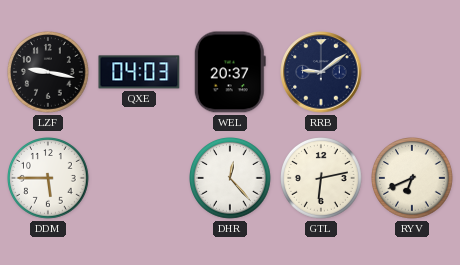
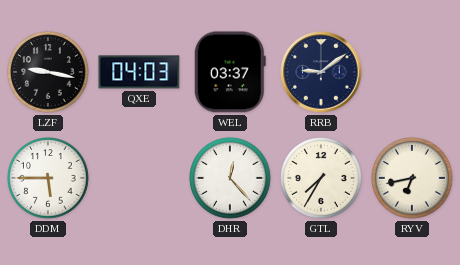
WEL: 20:37 -> 03:37
GTL: 6:13 -> 7:35
RYV: 6:41 -> 6:43
